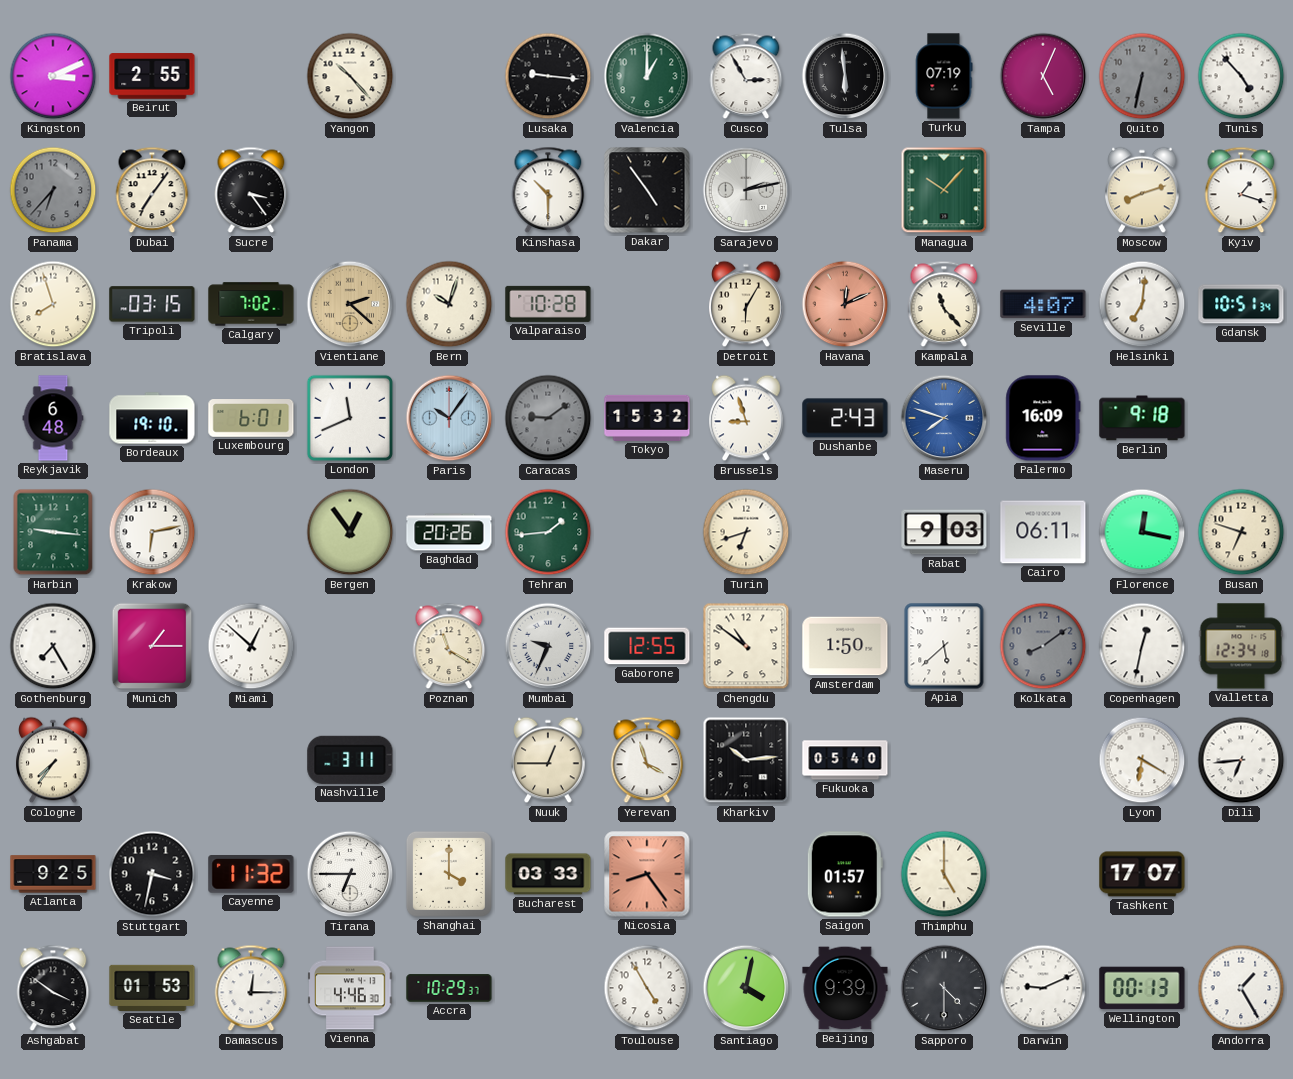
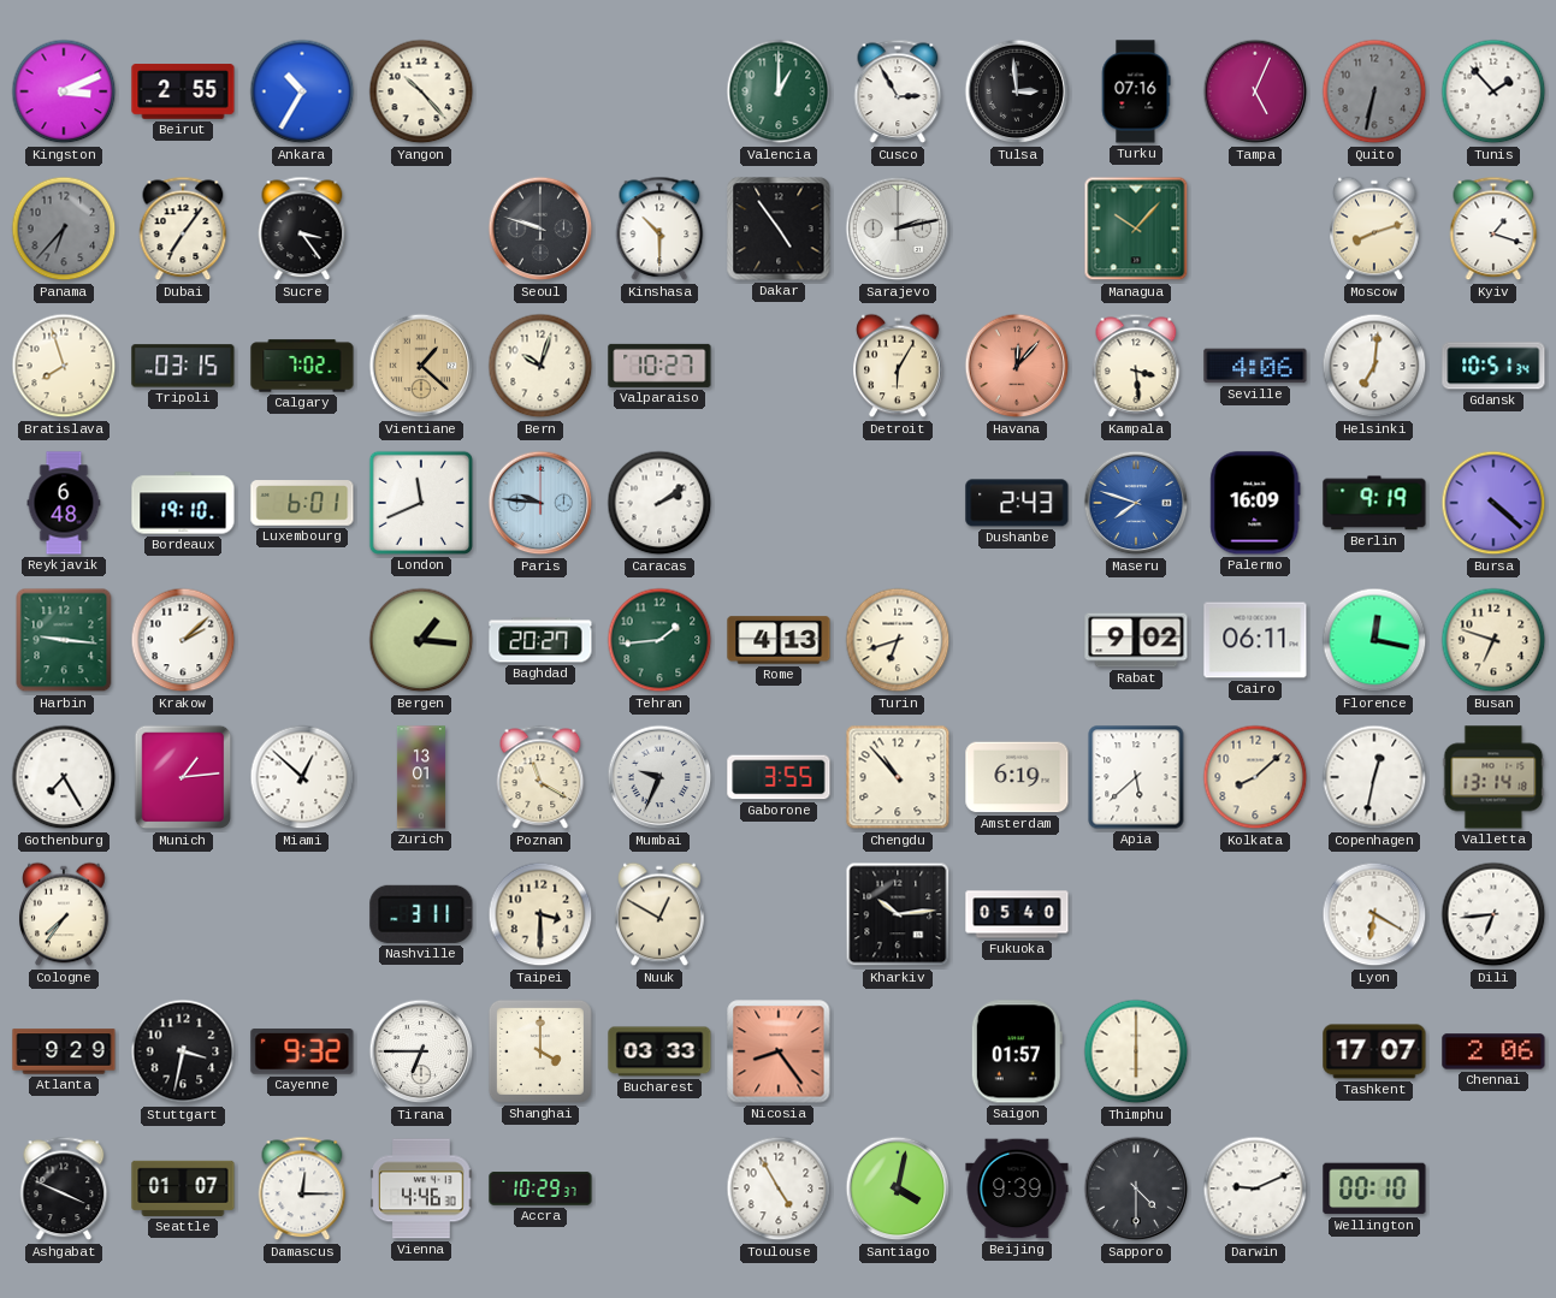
Ankara: none -> 10:35
Lusaka: 9:16 -> none
Tulsa: 5:59 -> 2:59
Turku: 07:19 -> 07:16
Tunis: 4:53 -> 1:53
Seoul: none -> 9:48
Vientiane: 2:22 -> 1:22
Valparaiso: 10:28 -> 10:27
Havana: 12:11 -> 12:07
Kampala: 11:23 -> 3:29
Seville: 4:07 -> 4:06
Paris: 10:06 -> 9:46
Caracas: 9:09 -> 2:09
Caracas dial: grey -> white
Tokyo: 15:32 -> none
Brussels: 8:57 -> none
Berlin: 9:18 -> 9:19
Bursa: none -> 4:22
Krakow: 6:13 -> 2:08
Bergen: 12:54 -> 1:16
Baghdad: 20:26 -> 20:27
Rome: none -> 4:13
Rabat: 9:03 -> 9:02
Munich: 1:15 -> 1:14
Zurich: none -> 13:01
Gaborone: 12:55 -> 3:55
Chengdu: 10:51 -> 10:53
Amsterdam: 1:50 -> 6:19
Kolkata: 8:09 -> 8:08
Kolkata dial: grey -> cream
Valletta: 12:34 -> 13:14
Taipei: none -> 3:30
Nuuk: 12:45 -> 12:50
Yerevan: 3:57 -> none
Atlanta: 9:25 -> 9:29
Cayenne: 11:32 -> 9:32
Thimphu: 5:00 -> 6:00
Chennai: none -> 2:06
Ashgabat: 3:51 -> 3:49
Seattle: 01:53 -> 01:07
Wellington: 00:13 -> 00:10
Andorra: 1:25 -> none
